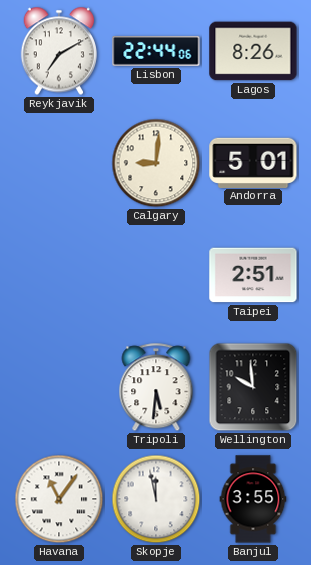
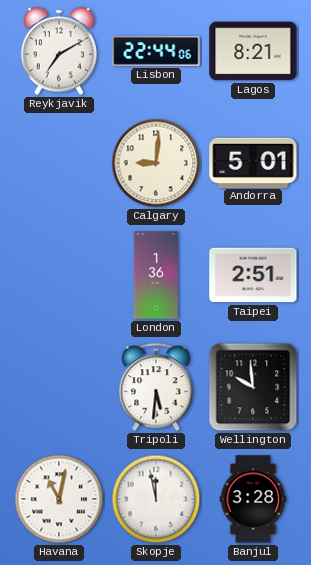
Lagos: 8:26 -> 8:21
London: none -> 1:36
Havana: 11:06 -> 11:02
Banjul: 3:55 -> 3:28
